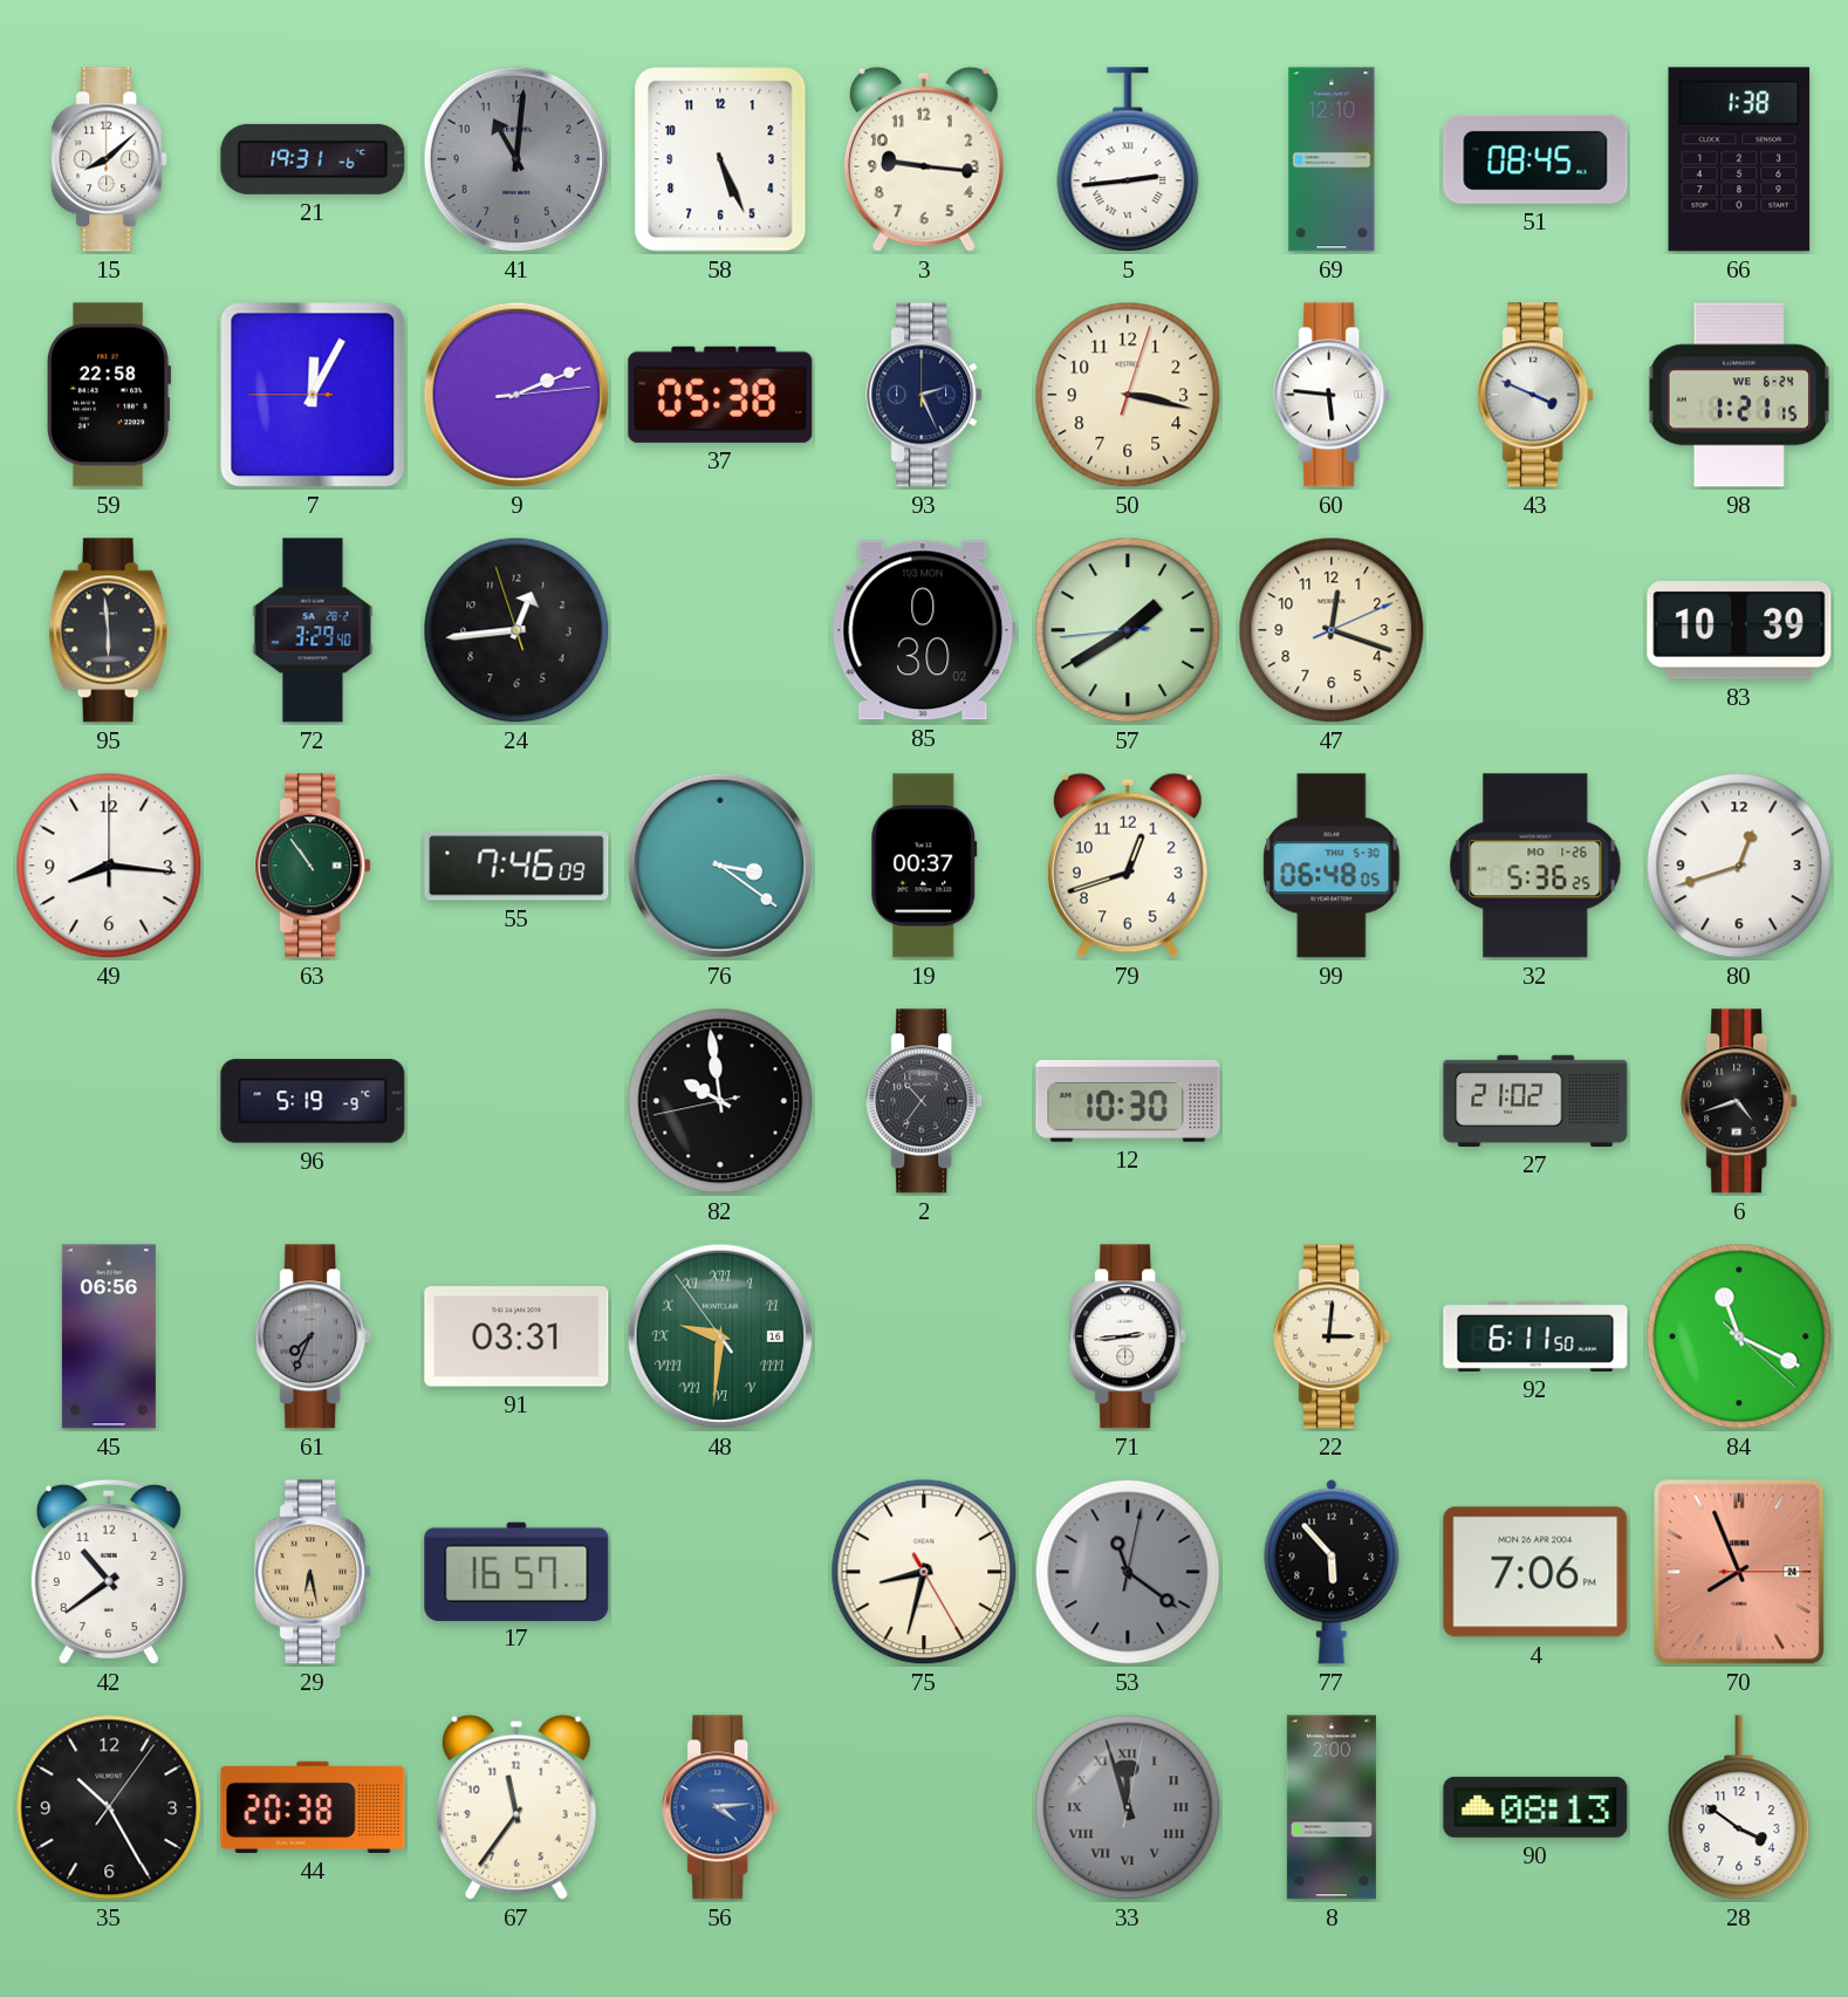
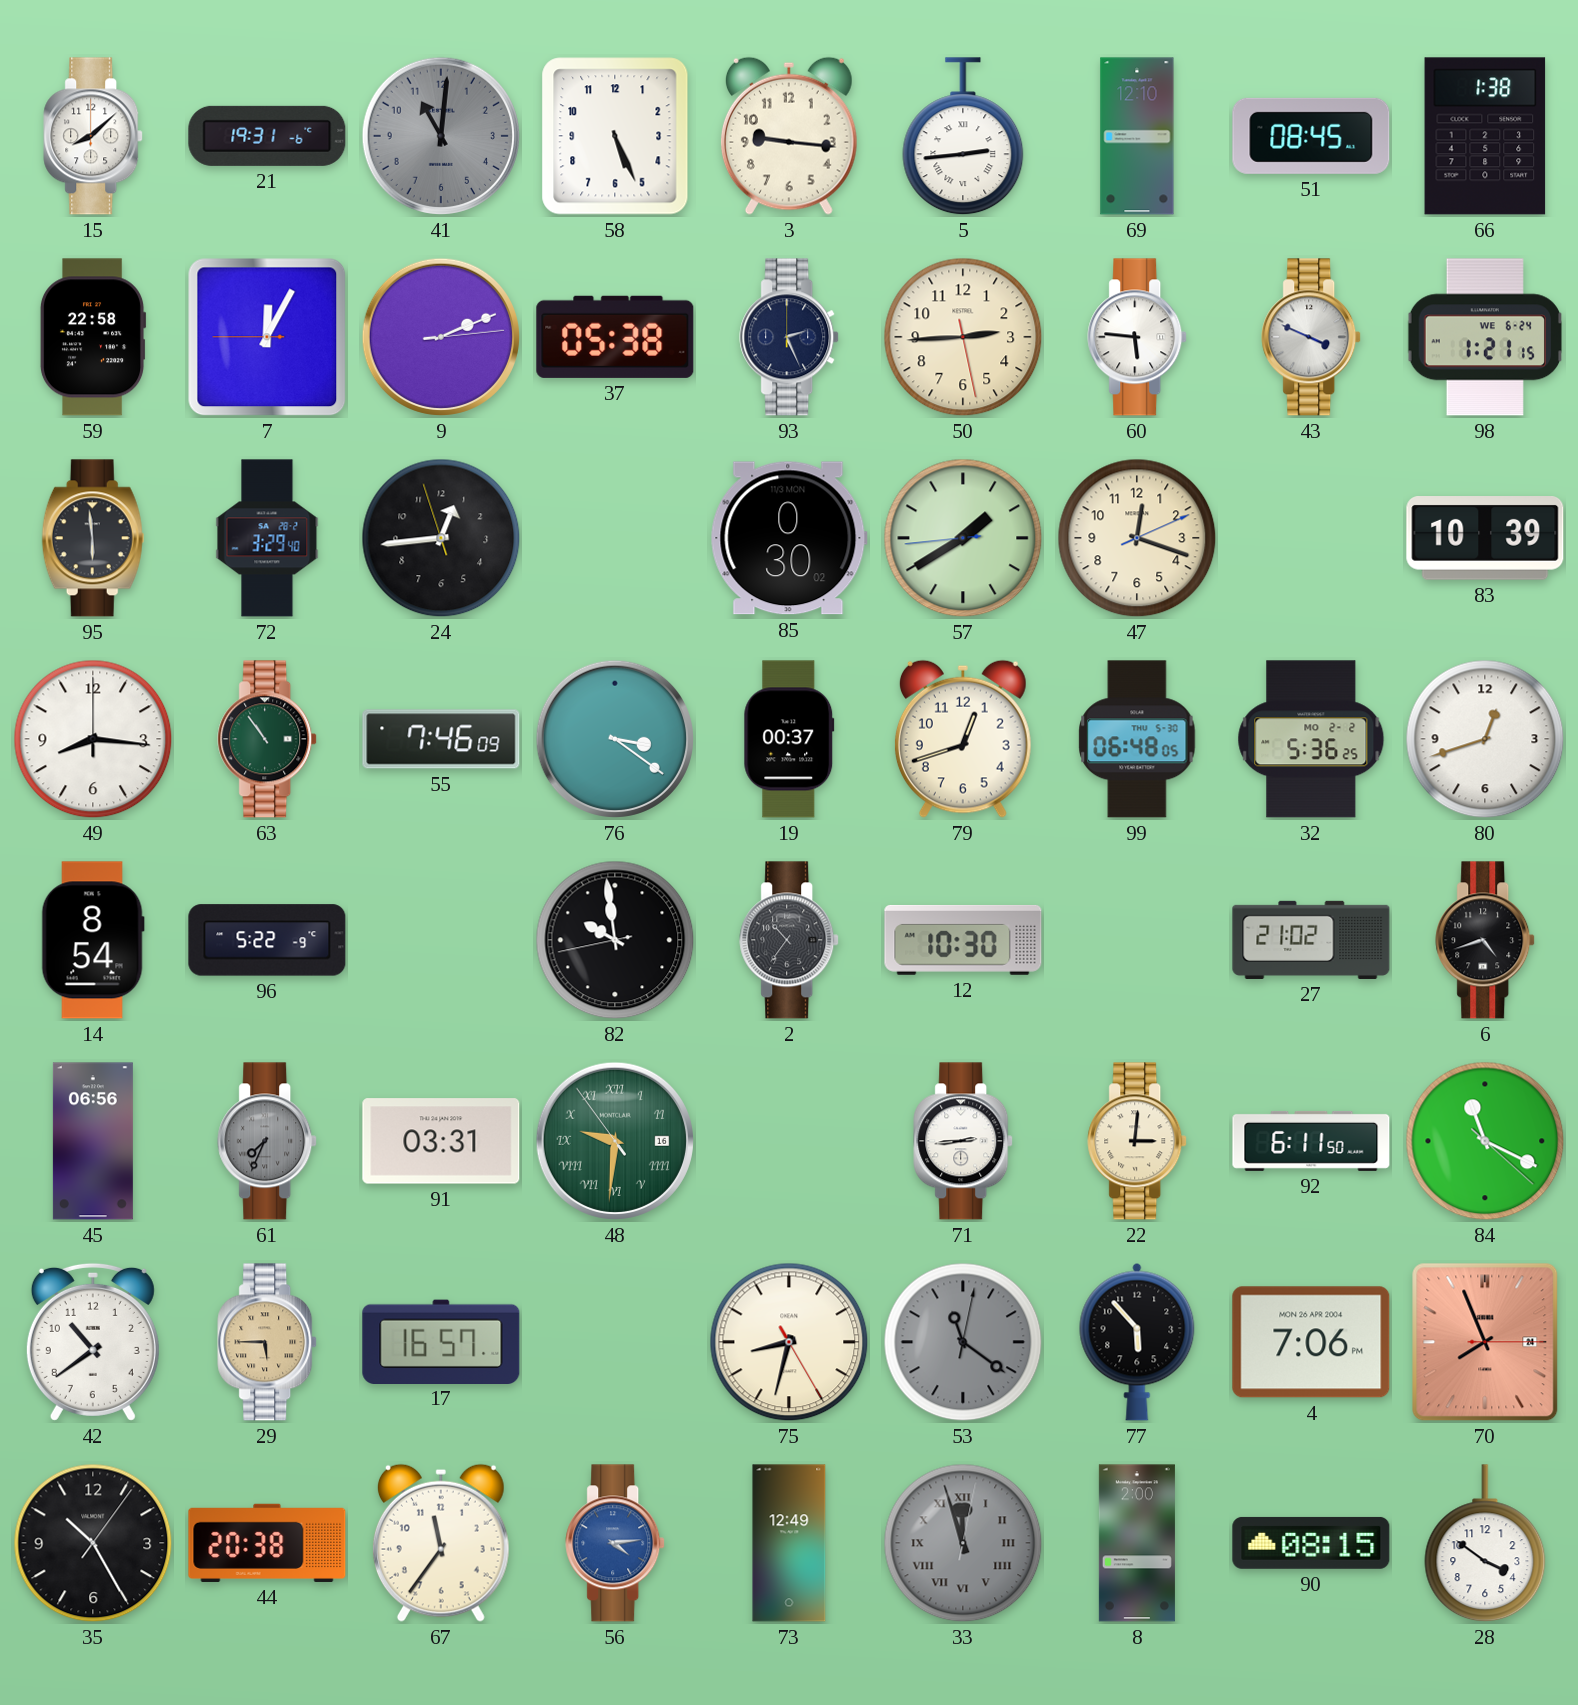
50: 3:17 -> 2:44
32 date: MO 1-26 -> MO 2-2
14: none -> 8:54
96: 5:19 -> 5:22
29: 6:28 -> 5:45
73: none -> 12:49
90: 08:13 -> 08:15
